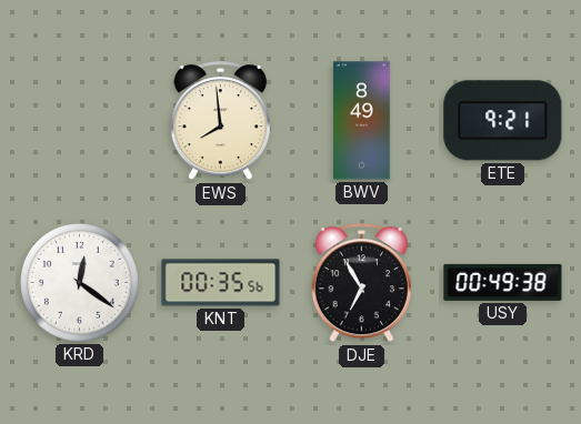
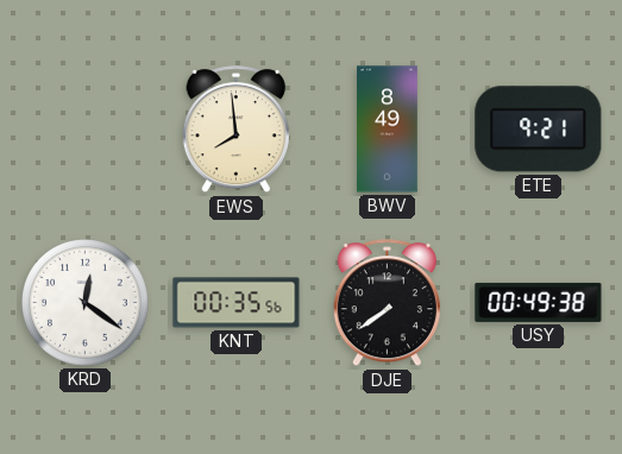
DJE: 6:55 -> 7:39
